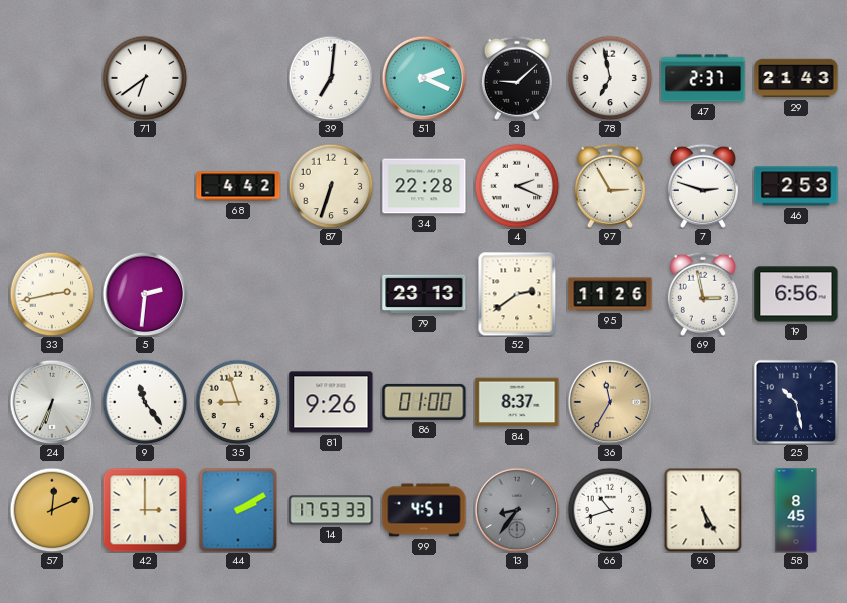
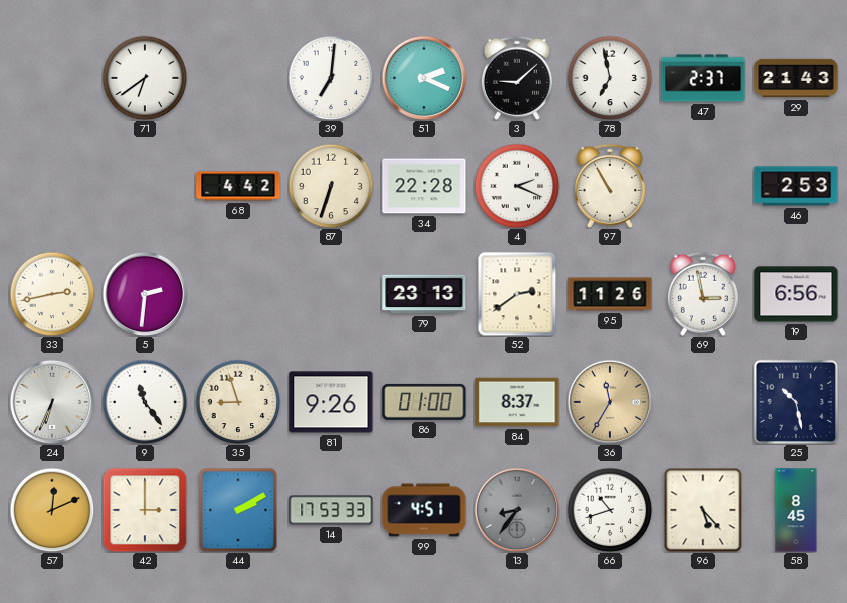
97: 2:55 -> 10:55
7: 2:48 -> none
96: 5:25 -> 5:23
